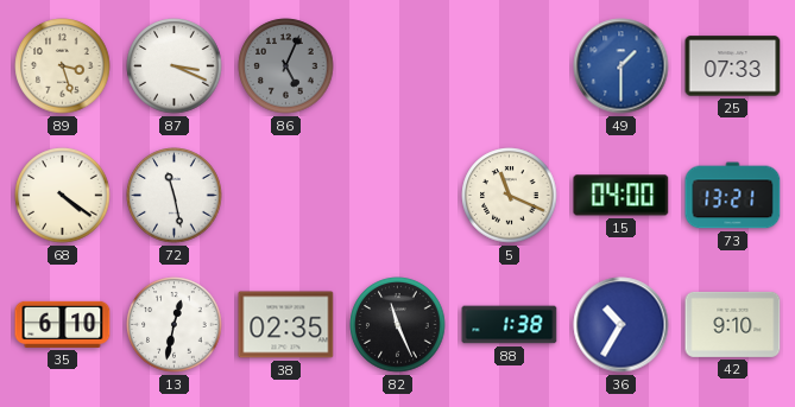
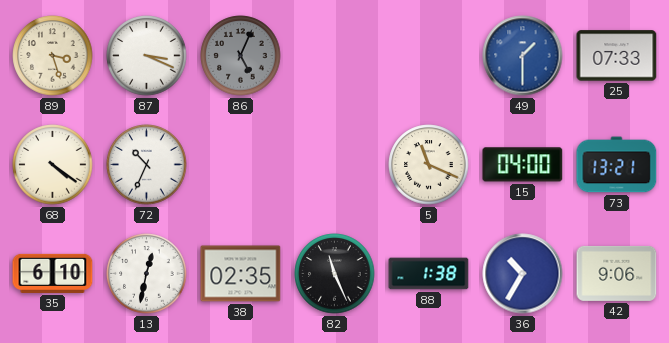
72: 11:28 -> 10:34
42: 9:10 -> 9:06
